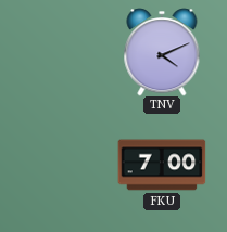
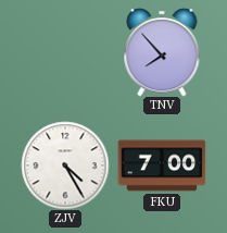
TNV: 4:11 -> 7:53
ZJV: none -> 4:25
